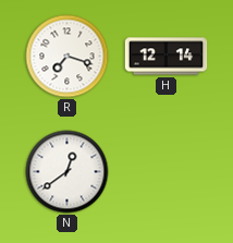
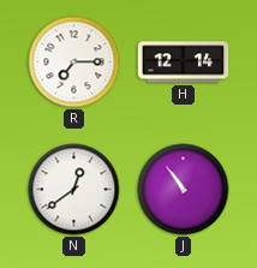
R: 7:18 -> 7:15
J: none -> 10:54
